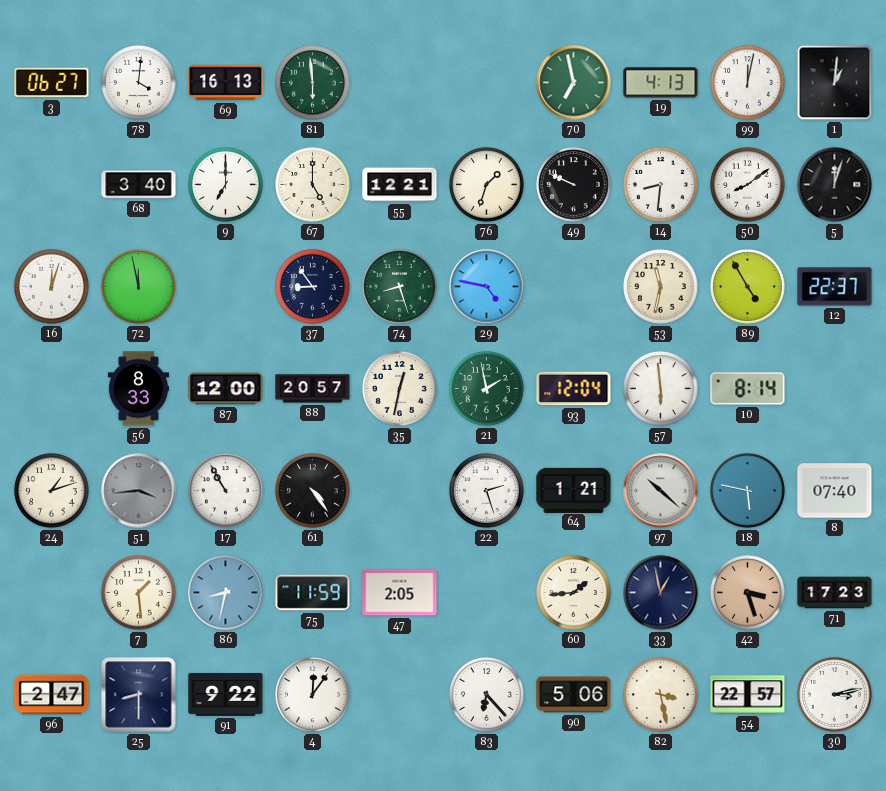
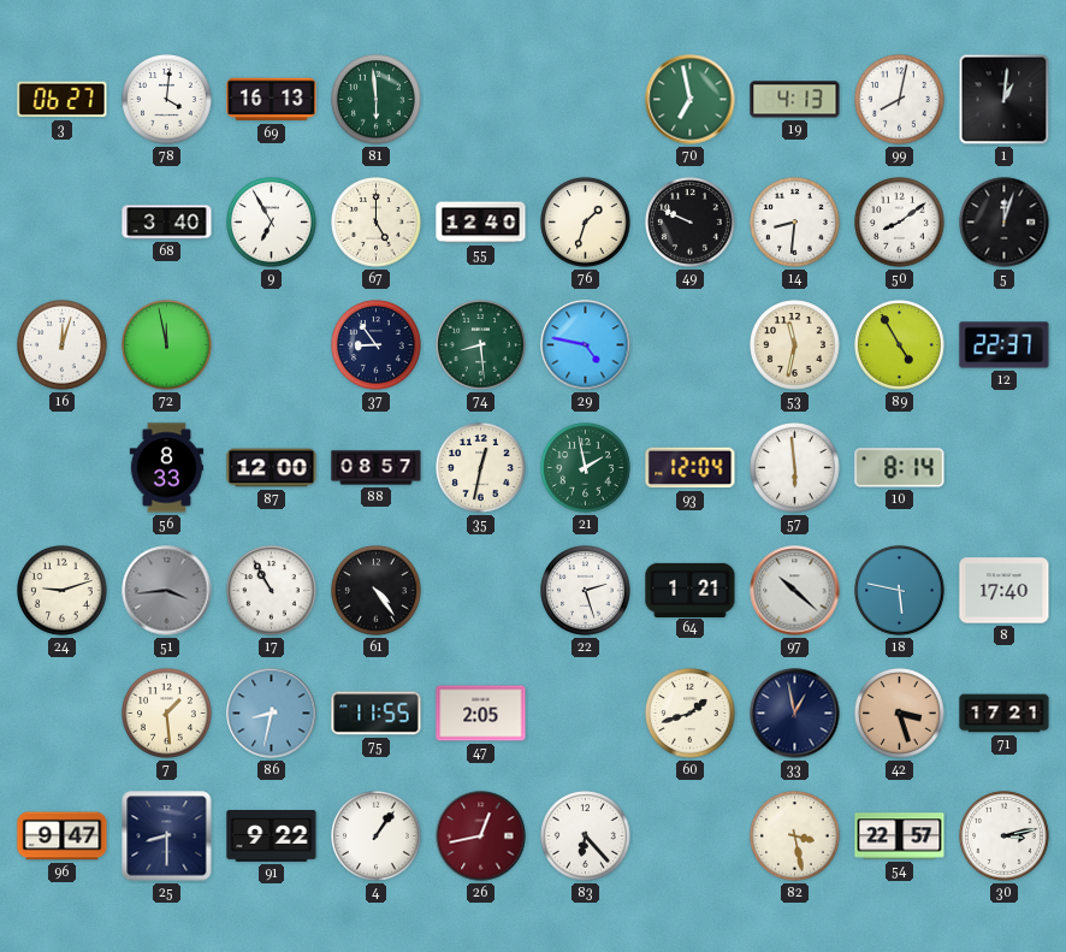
99: 12:02 -> 8:02
9: 7:00 -> 6:55
55: 12:21 -> 12:40
74: 8:27 -> 8:29
88: 20:57 -> 08:57
24: 1:12 -> 9:12
8: 07:40 -> 17:40
75: 11:59 -> 11:55
60: 1:44 -> 1:42
71: 17:23 -> 17:21
96: 2:47 -> 9:47
4: 12:06 -> 1:06
26: none -> 12:43
90: 5:06 -> none
